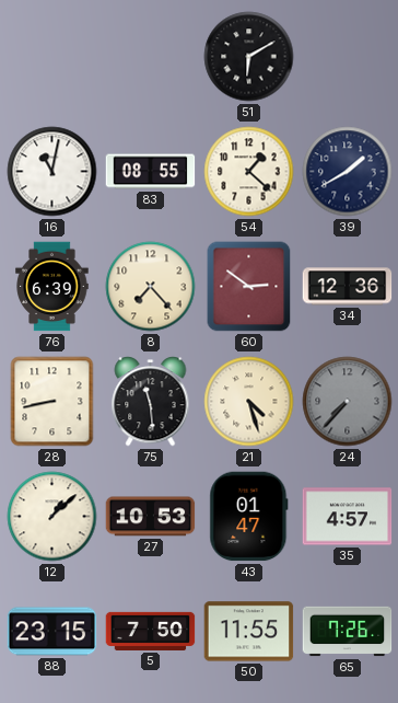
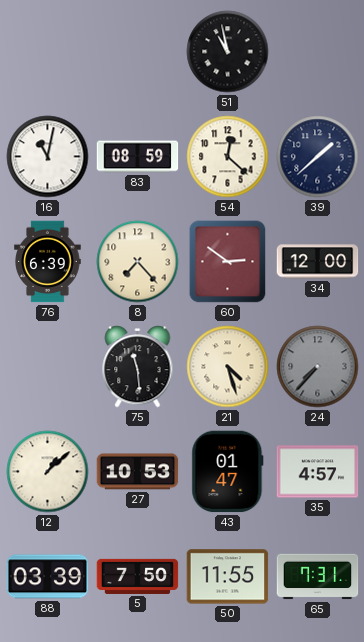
51: 6:10 -> 10:58
83: 08:55 -> 08:59
54: 1:22 -> 12:22
39: 1:40 -> 1:38
34: 12:36 -> 12:00
28: 8:43 -> none
88: 23:15 -> 03:39
65: 7:26 -> 7:31
